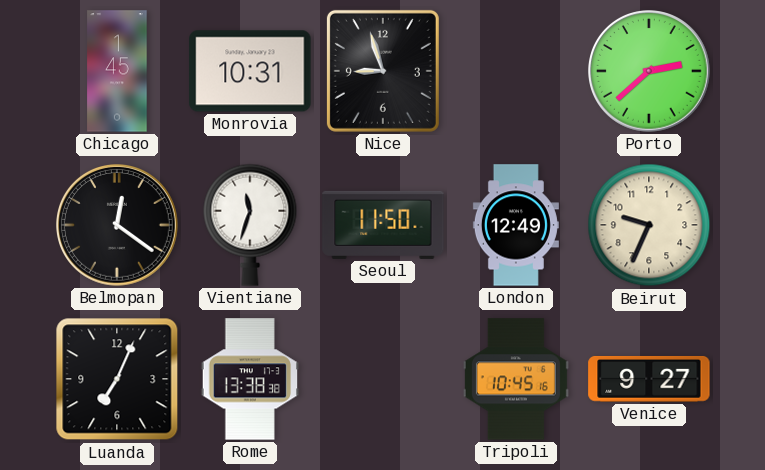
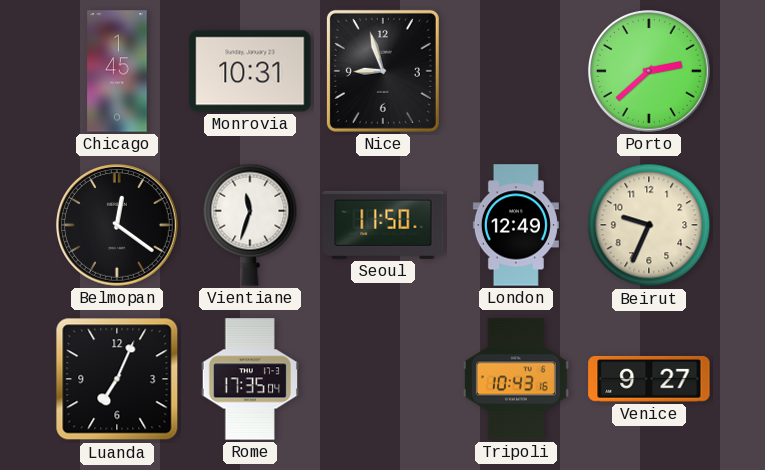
Rome: 13:38 -> 17:35
Tripoli: 10:45 -> 10:43
